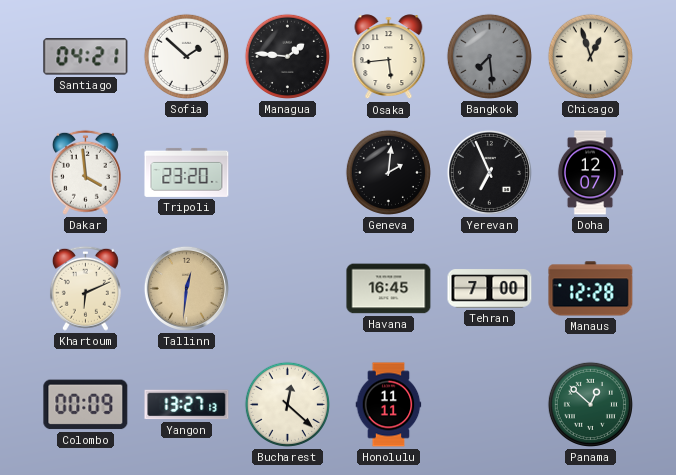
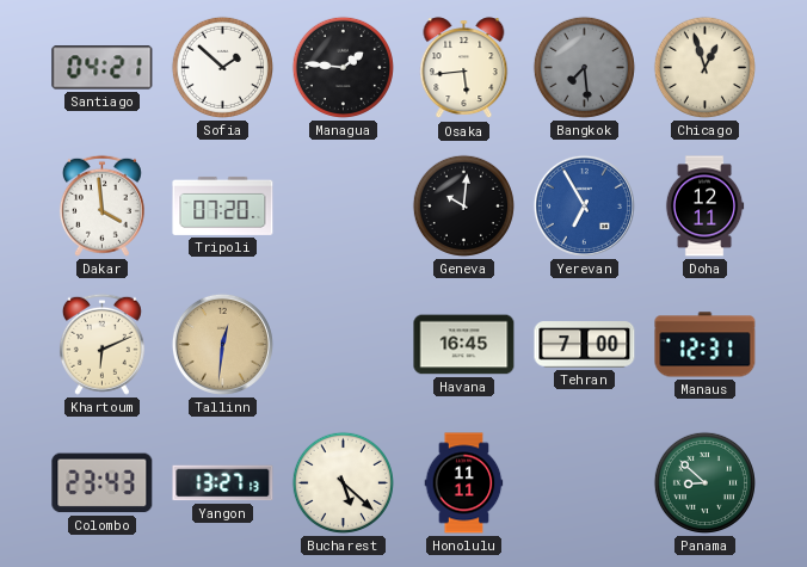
Tripoli: 23:20 -> 07:20
Geneva: 2:01 -> 10:01
Yerevan: 6:56 -> 6:55
Yerevan dial: black -> blue
Doha: 12:07 -> 12:11
Manaus: 12:28 -> 12:31
Colombo: 00:09 -> 23:43
Bucharest: 12:22 -> 5:22
Panama: 12:52 -> 8:52
